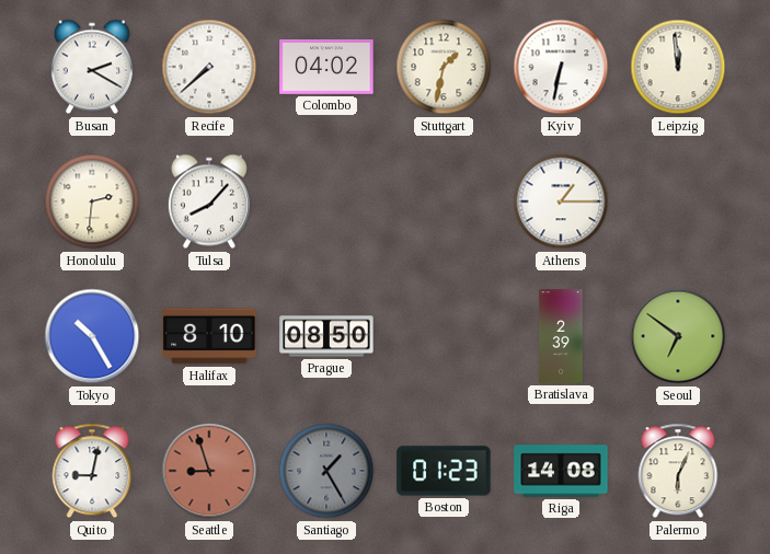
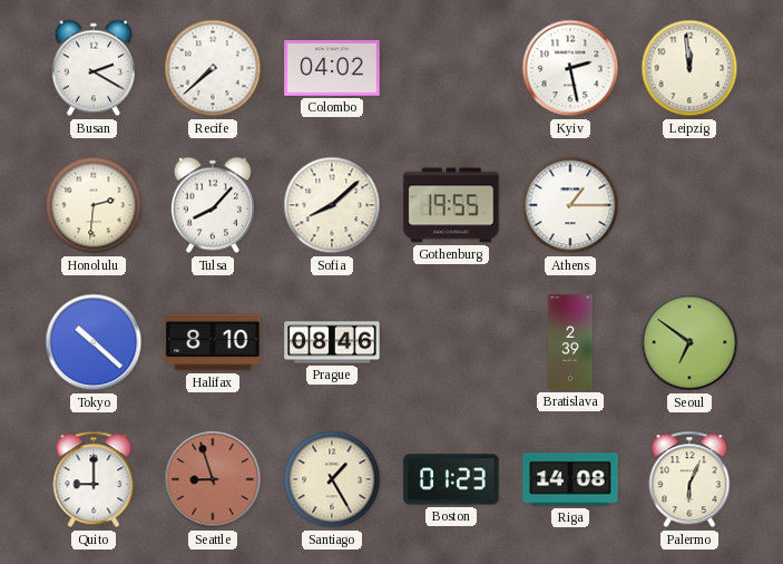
Stuttgart: 1:32 -> none
Kyiv: 6:32 -> 2:28
Sofia: none -> 8:08
Gothenburg: none -> 19:55
Tokyo: 10:25 -> 10:22
Prague: 08:50 -> 08:46
Quito: 9:02 -> 9:00
Santiago dial: grey -> cream
